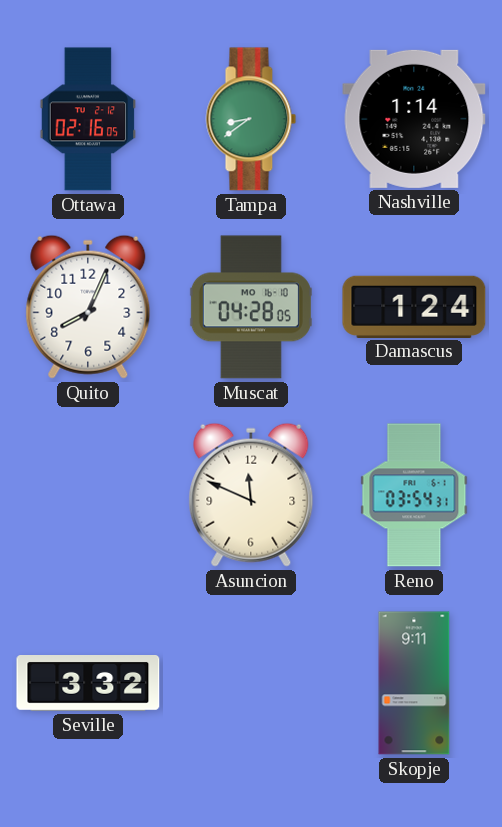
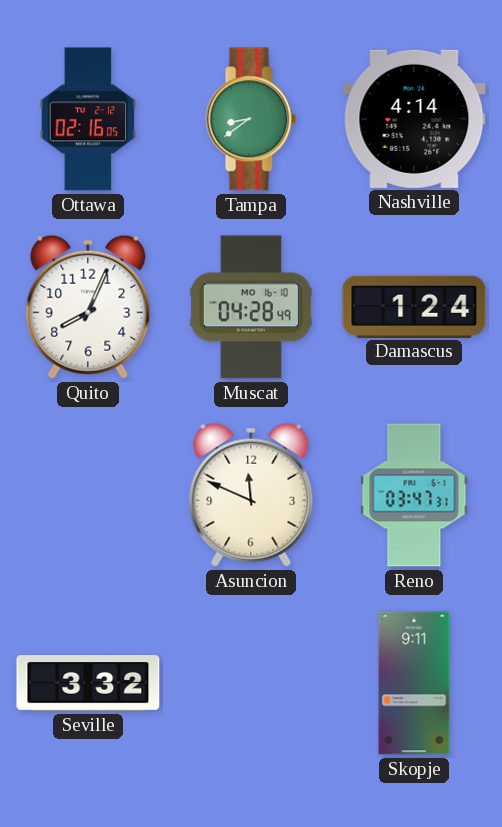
Nashville: 1:14 -> 4:14
Muscat: 04:28:05 -> 04:28:49
Reno: 03:54 -> 03:47
